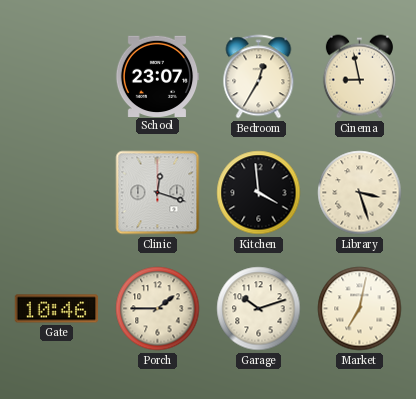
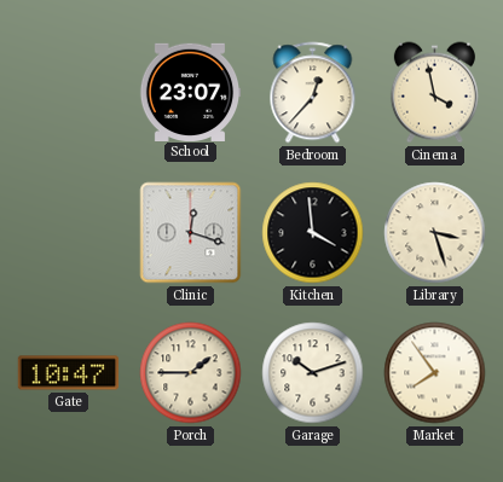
Bedroom: 12:35 -> 12:37
Cinema: 8:58 -> 3:58
Gate: 10:46 -> 10:47
Market: 7:02 -> 7:54
